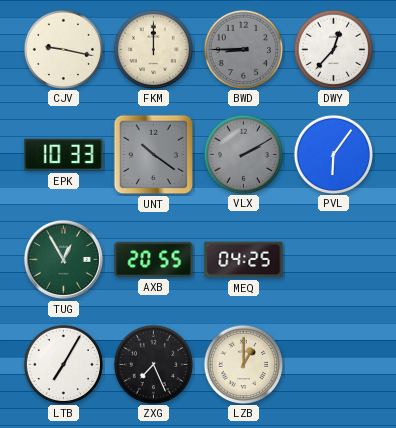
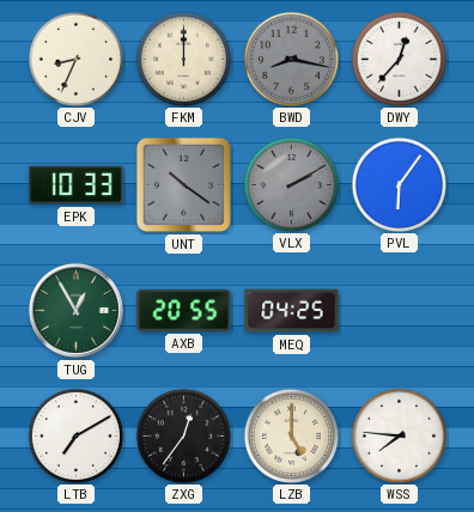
CJV: 9:17 -> 8:34
BWD: 8:45 -> 8:17
LTB: 7:05 -> 7:10
ZXG: 7:26 -> 12:36
LZB: 1:00 -> 5:00
WSS: none -> 7:46
